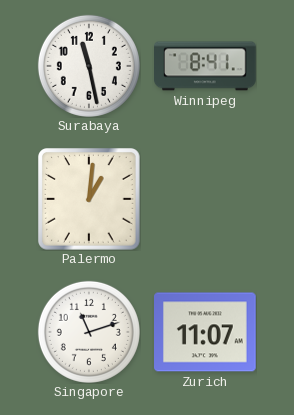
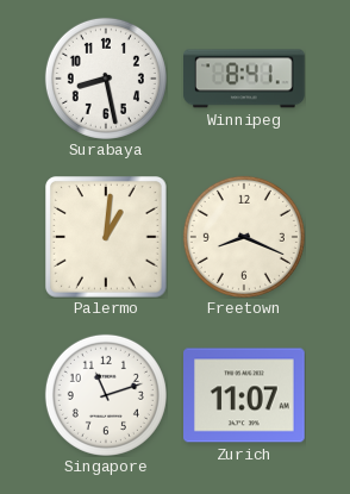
Surabaya: 11:28 -> 8:28
Freetown: none -> 8:19
